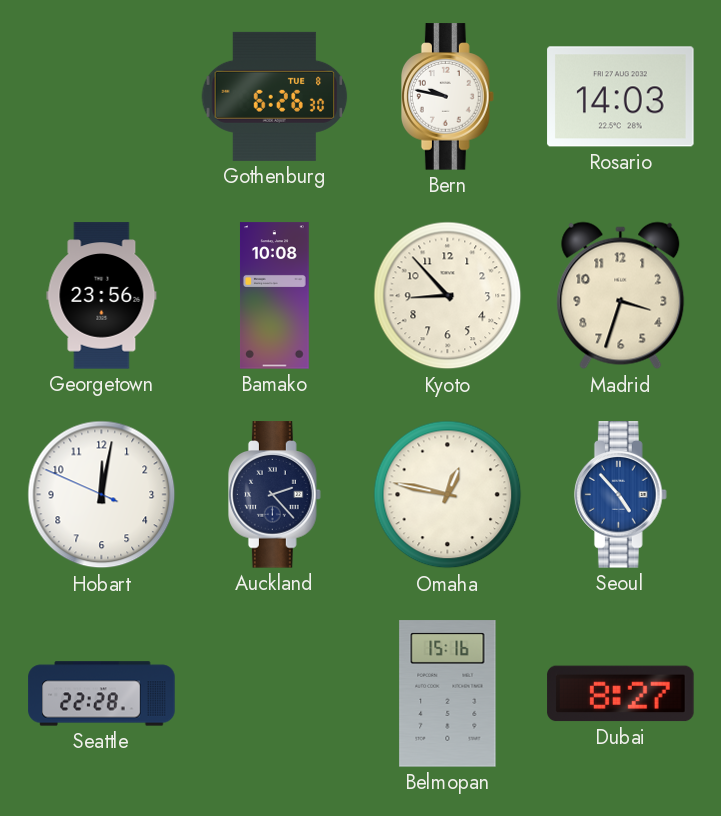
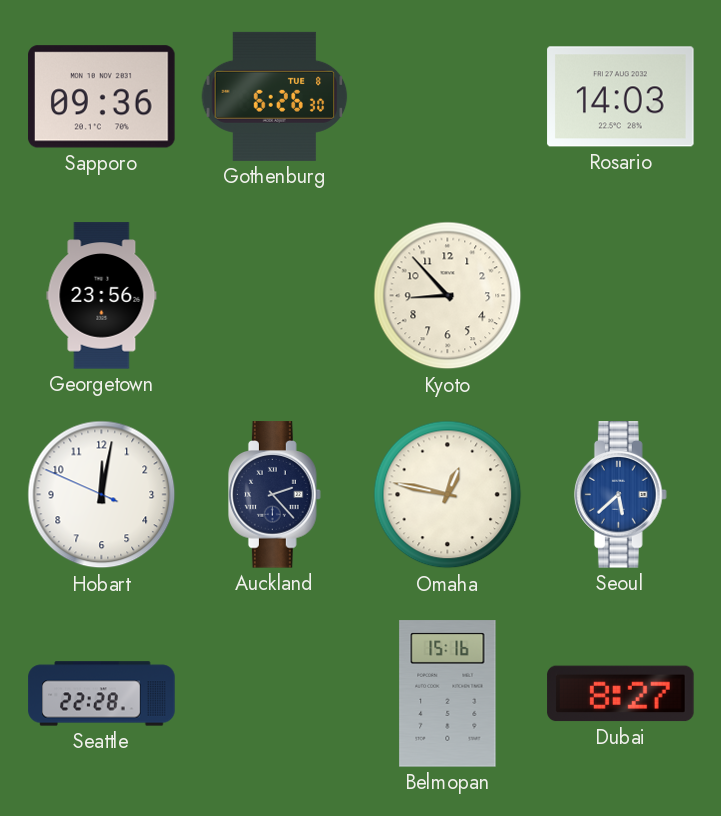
Sapporo: none -> 09:36
Bern: 9:47 -> none
Bamako: 10:08 -> none
Madrid: 3:33 -> none
Seoul: 4:53 -> 5:38
